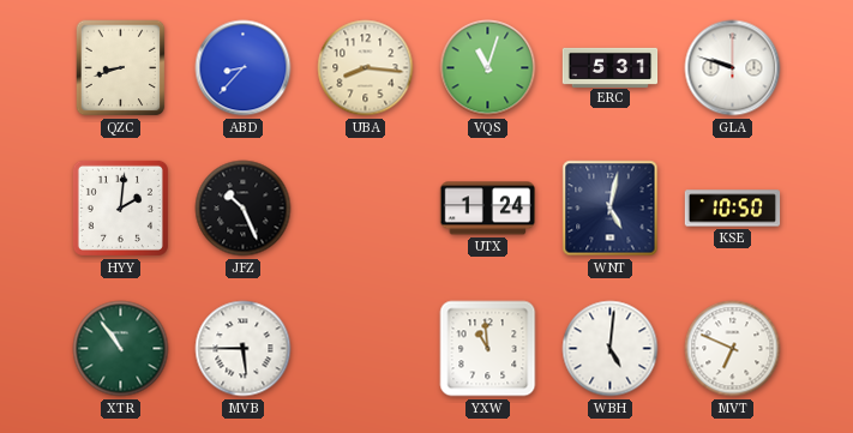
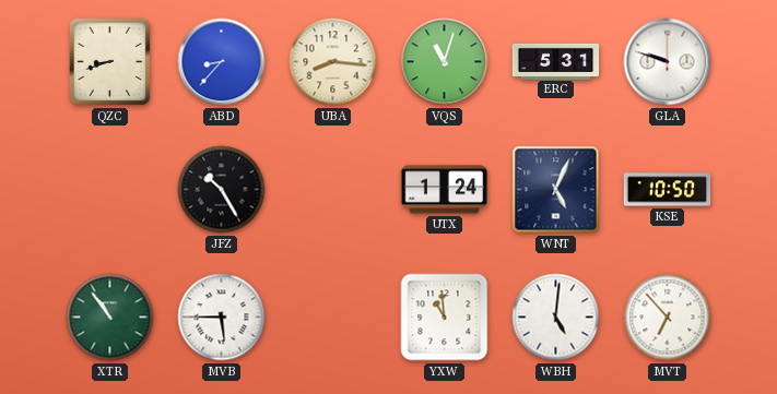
HYY: 2:01 -> none
JFZ: 10:26 -> 10:25
WNT: 5:02 -> 5:04
MVT: 6:49 -> 6:53
